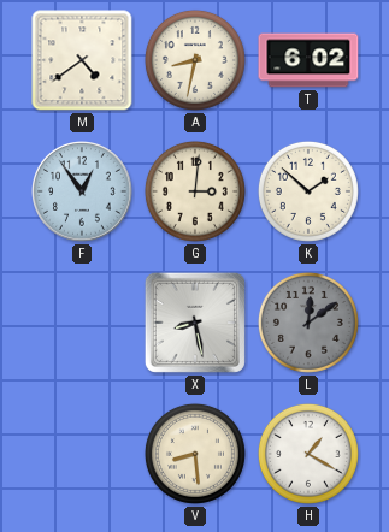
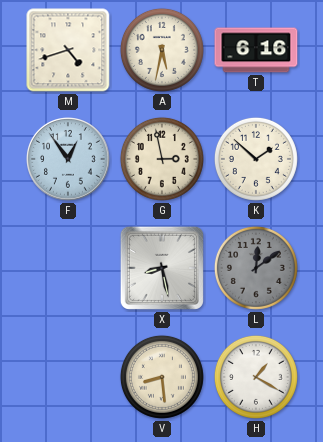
M: 4:39 -> 4:42
A: 8:32 -> 5:32
T: 6:02 -> 6:16
G: 3:01 -> 2:58
